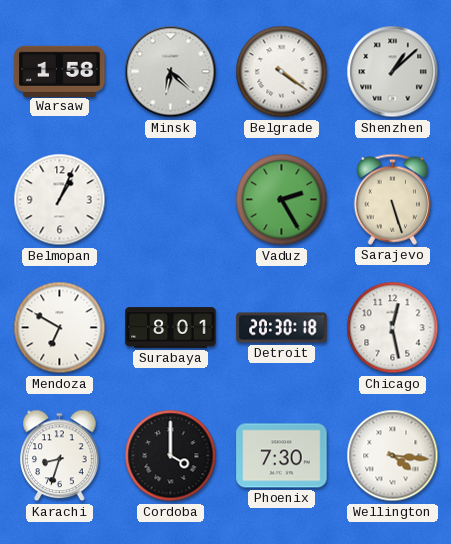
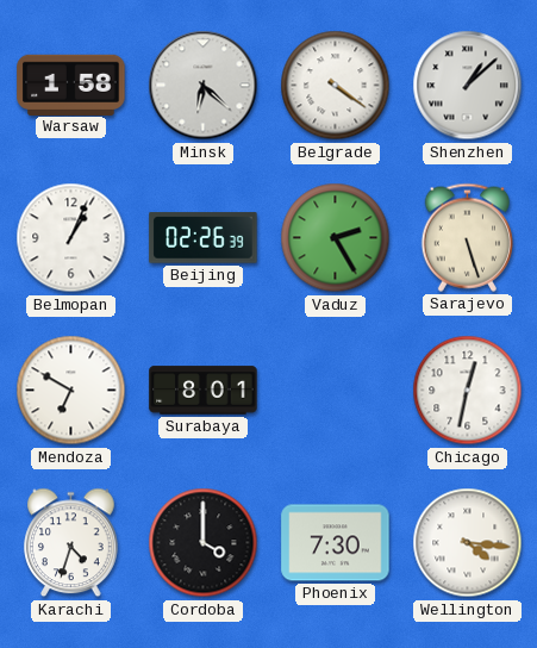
Beijing: none -> 02:26
Detroit: 20:30 -> none
Chicago: 12:28 -> 12:32
Karachi: 8:33 -> 4:33
